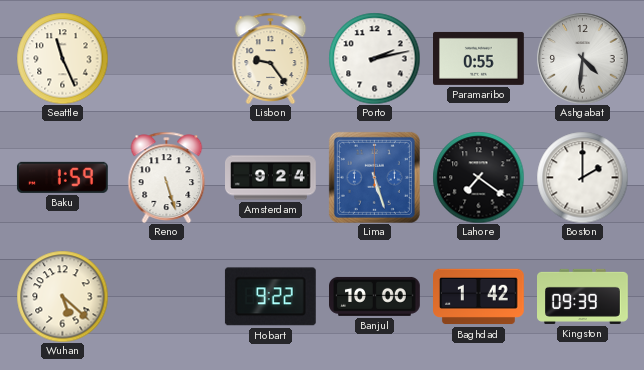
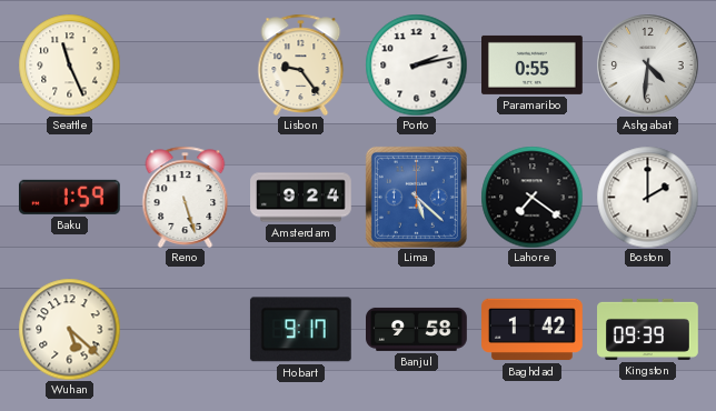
Lima: 5:27 -> 5:22
Hobart: 9:22 -> 9:17
Banjul: 10:00 -> 9:58
